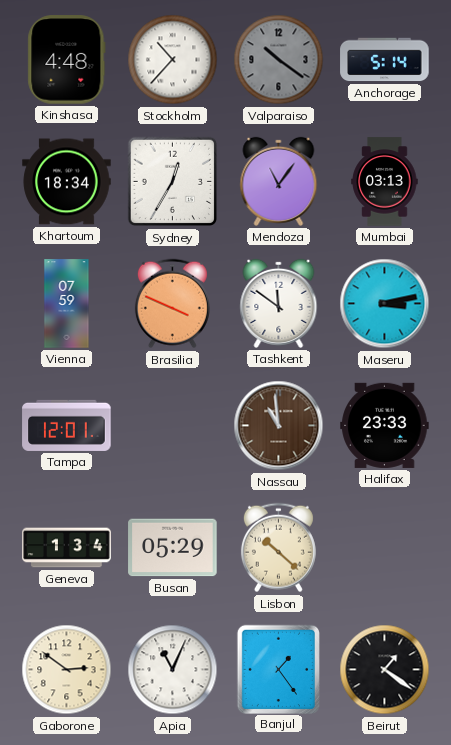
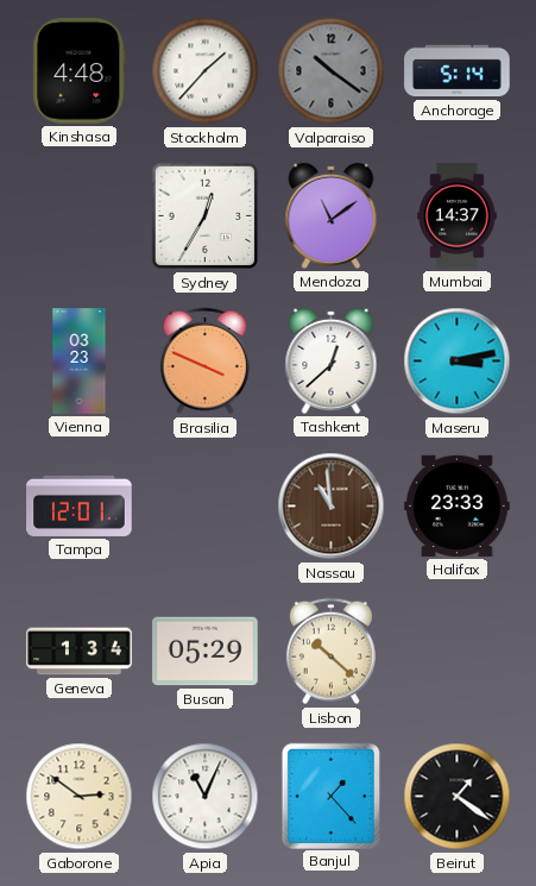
Stockholm: 10:37 -> 1:37
Khartoum: 18:34 -> none
Mendoza: 11:06 -> 11:09
Mumbai: 03:13 -> 14:37
Vienna: 07:59 -> 03:23
Tashkent: 11:51 -> 12:38
Banjul: 1:24 -> 1:23
